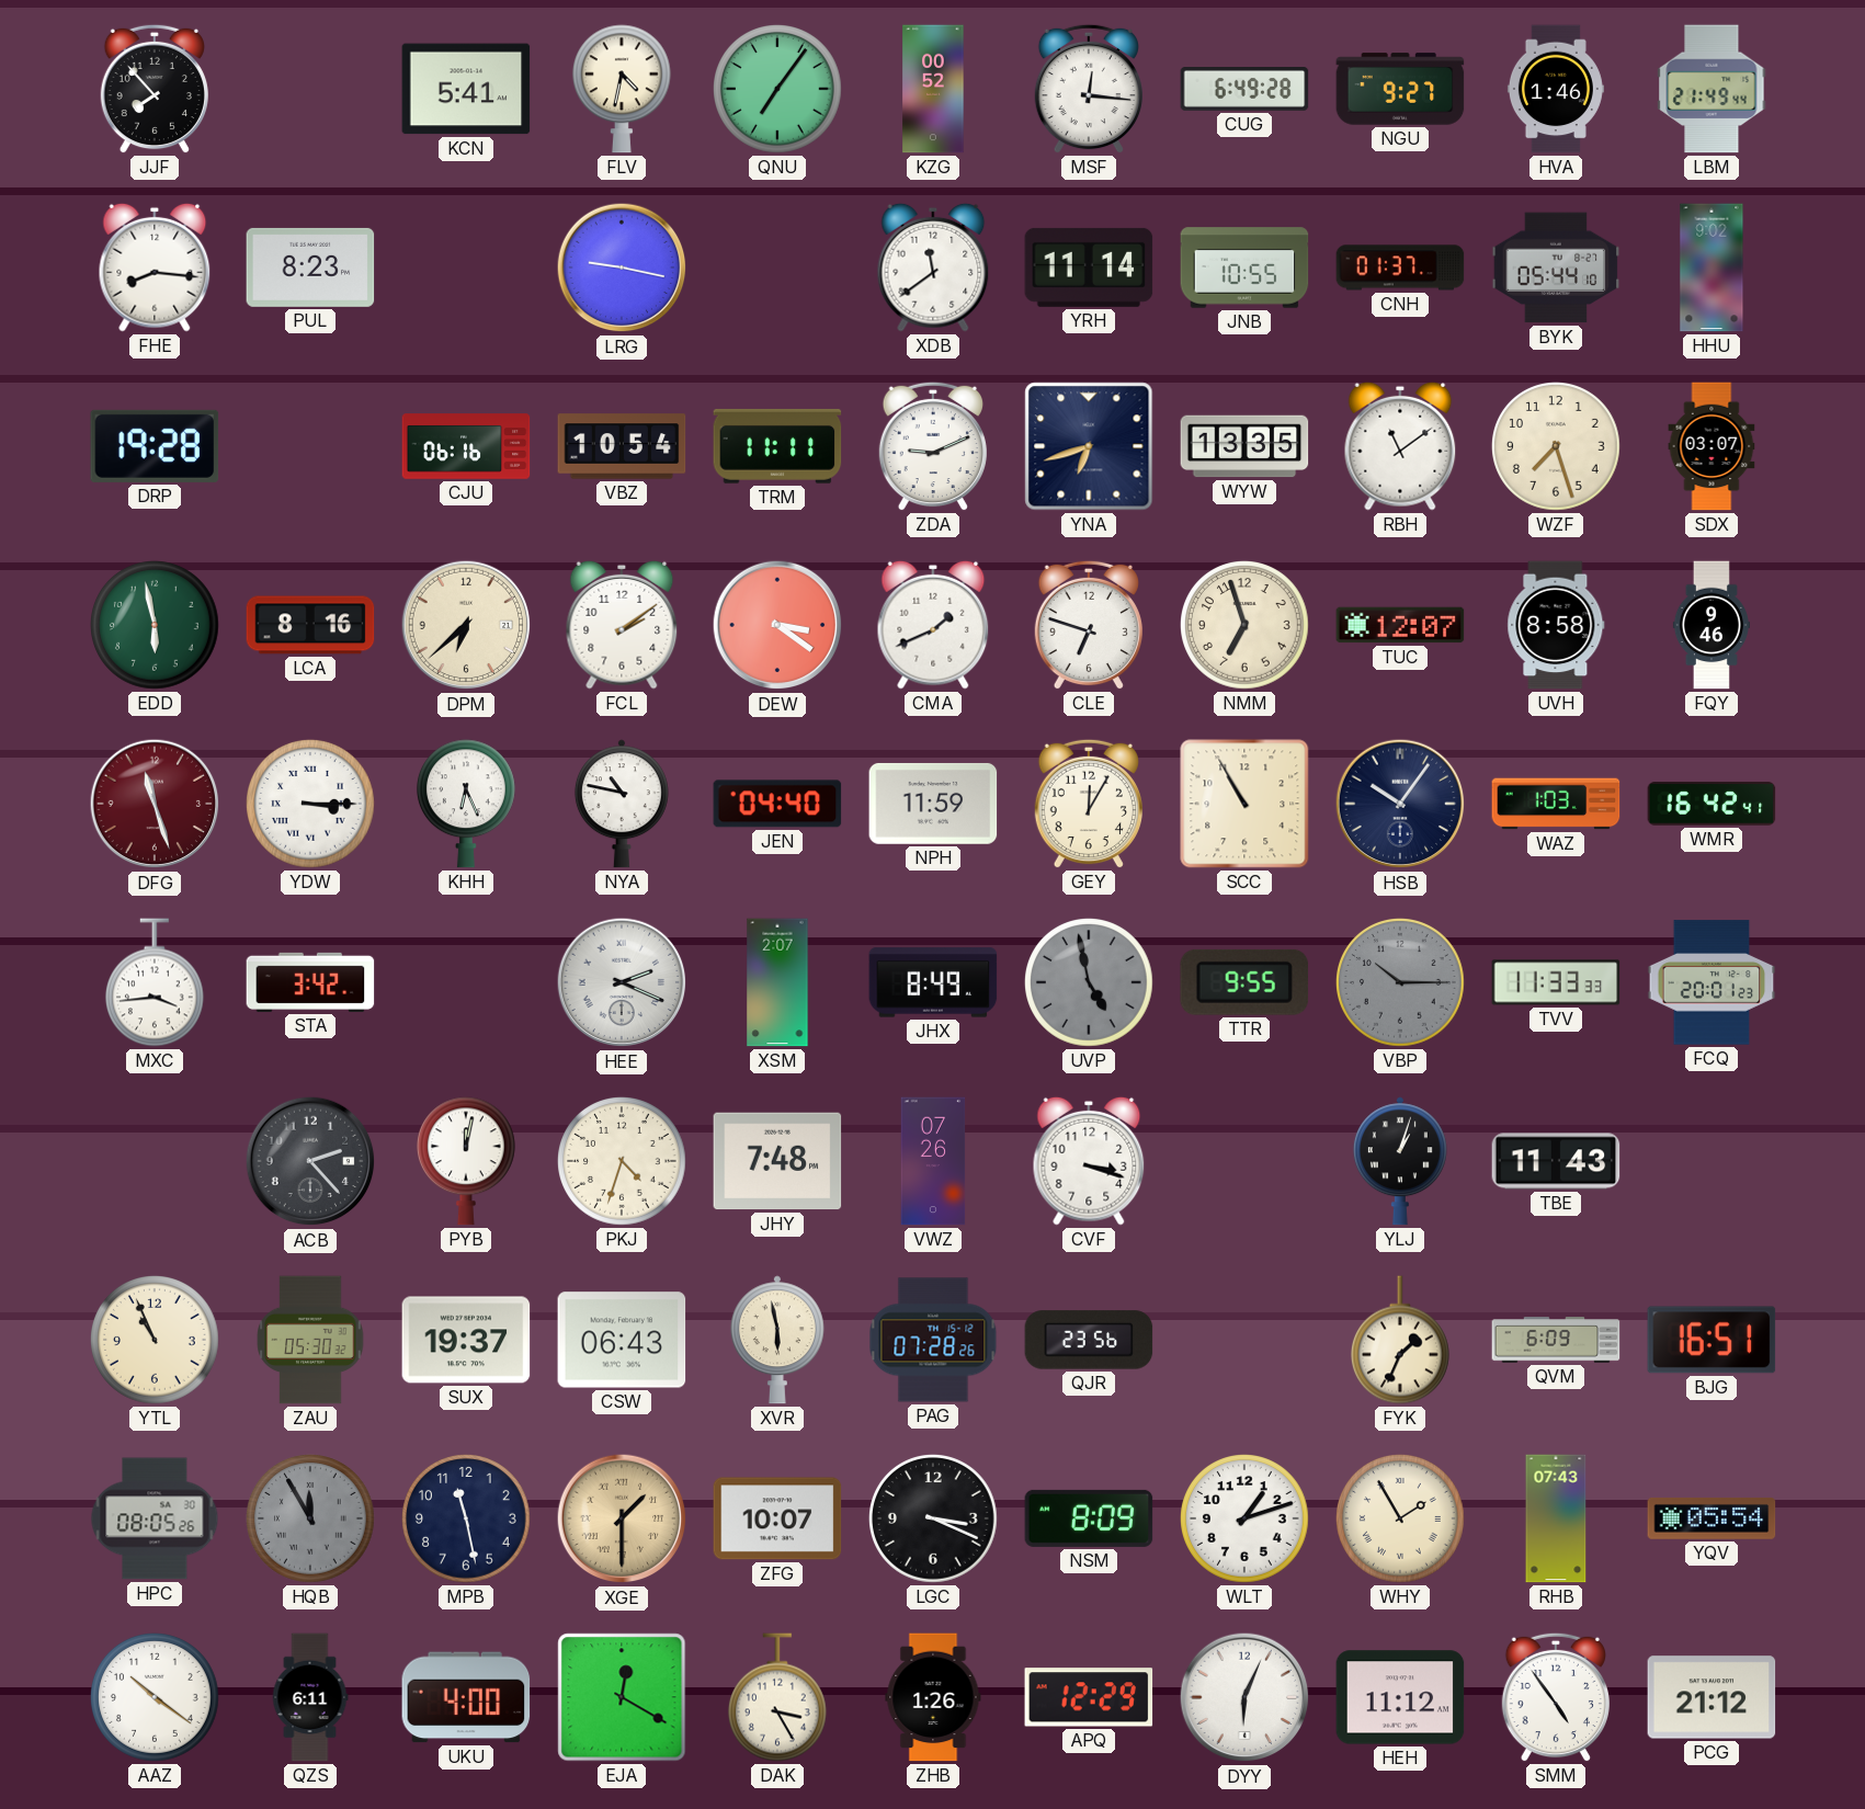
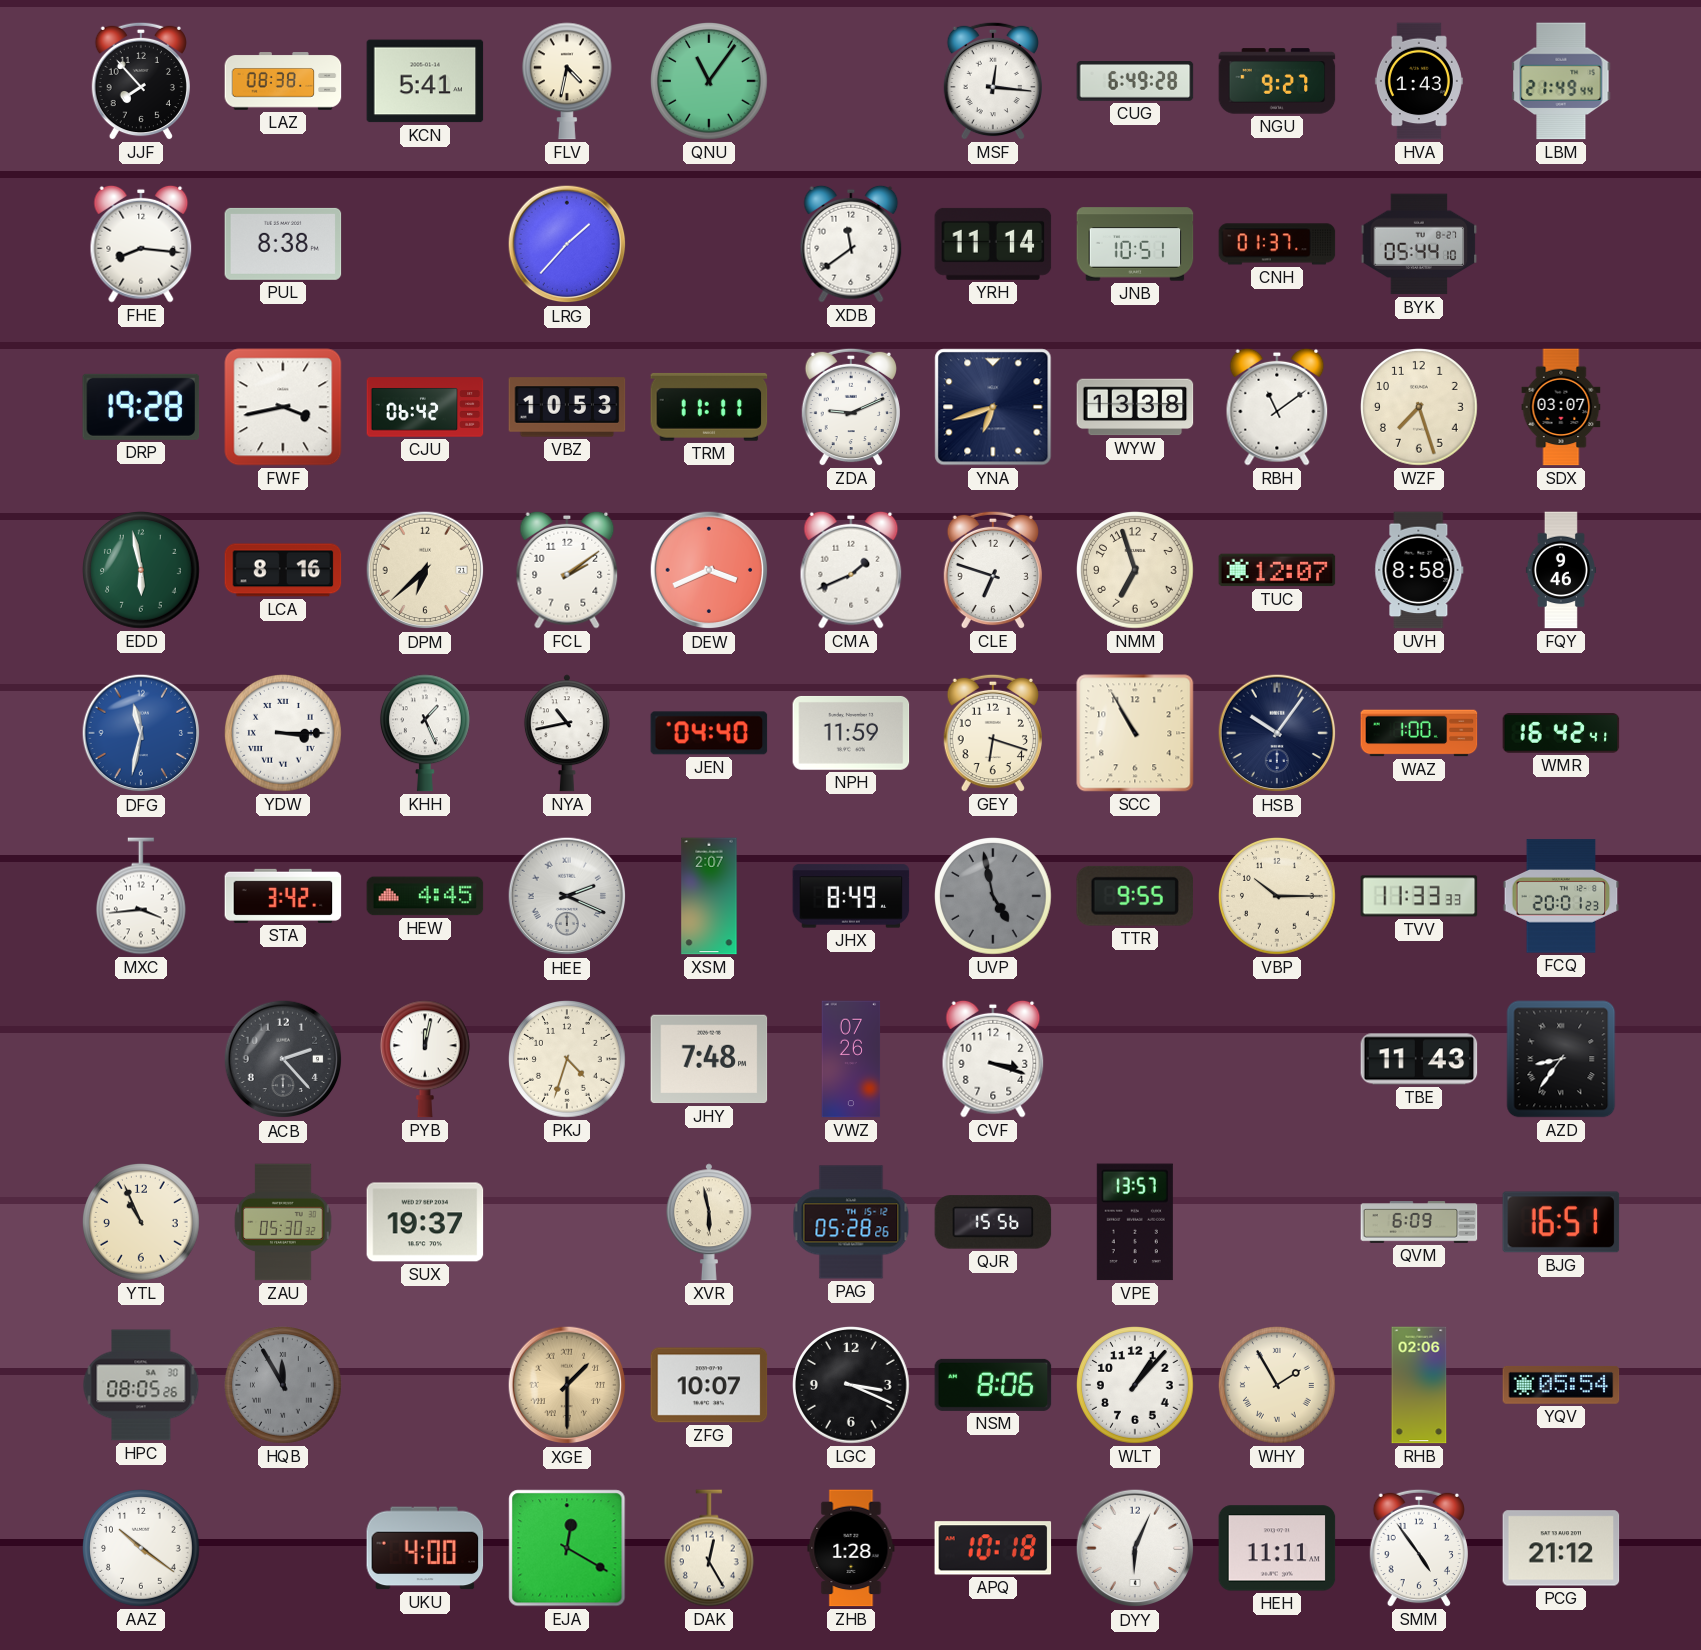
LAZ: none -> 08:38
QNU: 7:06 -> 11:06
KZG: 00:52 -> none
HVA: 1:46 -> 1:43
PUL: 8:23 -> 8:38
LRG: 9:17 -> 1:37
JNB: 10:55 -> 10:51
HHU: 9:02 -> none
FWF: none -> 3:43
CJU: 06:16 -> 06:42
VBZ: 10:54 -> 10:53
WYW: 13:35 -> 13:38
DEW: 3:21 -> 3:41
DFG: 11:27 -> 11:32
DFG dial: burgundy -> blue
KHH: 6:26 -> 1:26
NYA: 10:47 -> 10:43
GEY: 12:05 -> 6:18
WAZ: 1:03 -> 1:00
HEW: none -> 4:45
VBP dial: grey -> cream
YLJ: 1:03 -> none
AZD: none -> 8:36
CSW: 06:43 -> none
PAG: 07:28 -> 05:28
QJR: 23:56 -> 15:56
VPE: none -> 13:57
FYK: 1:34 -> none
MPB: 11:28 -> none
NSM: 8:09 -> 8:06
WLT: 1:12 -> 1:07
RHB: 07:43 -> 02:06
QZS: 6:11 -> none
DAK: 3:25 -> 12:25
ZHB: 1:26 -> 1:28
APQ: 12:29 -> 10:18
HEH: 11:12 -> 11:11
